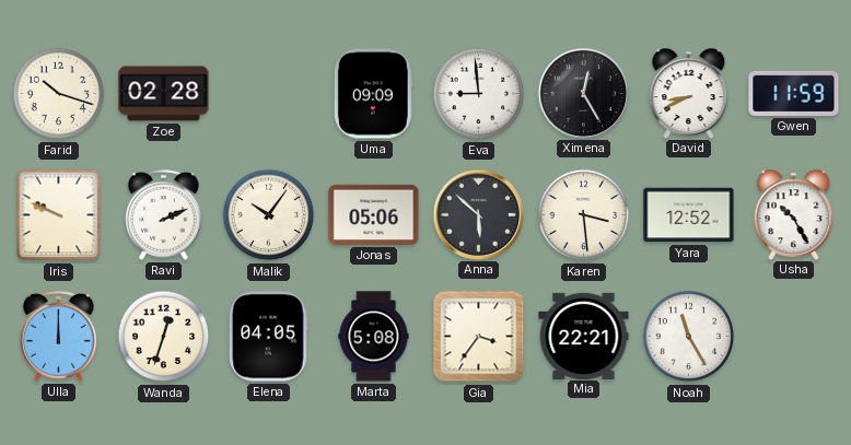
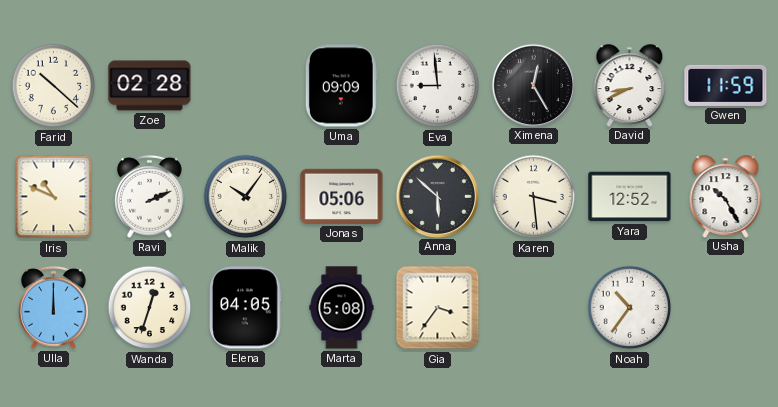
Farid: 10:18 -> 10:22
Iris: 9:49 -> 10:49
Mia: 22:21 -> none
Noah: 11:25 -> 10:36
